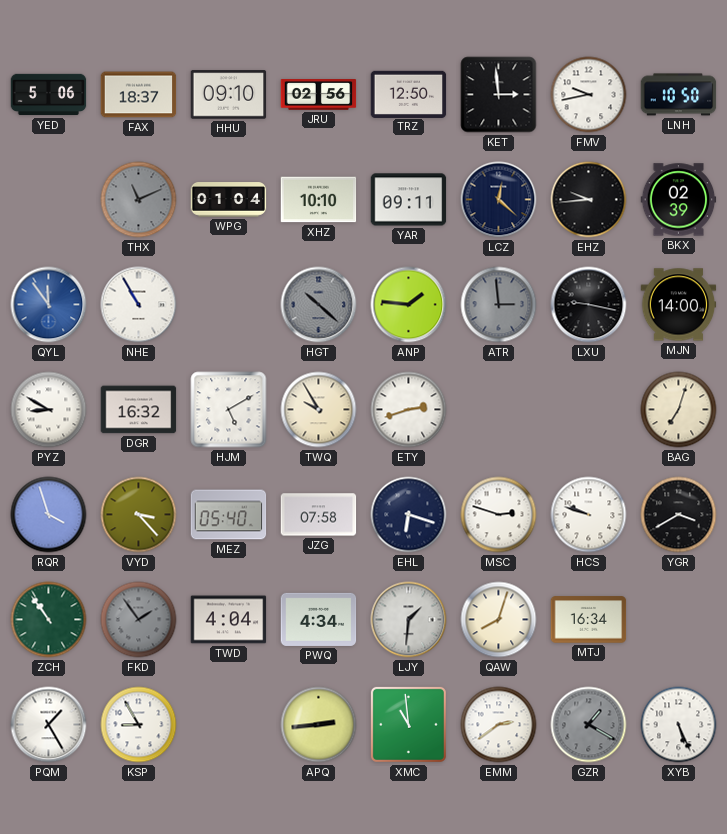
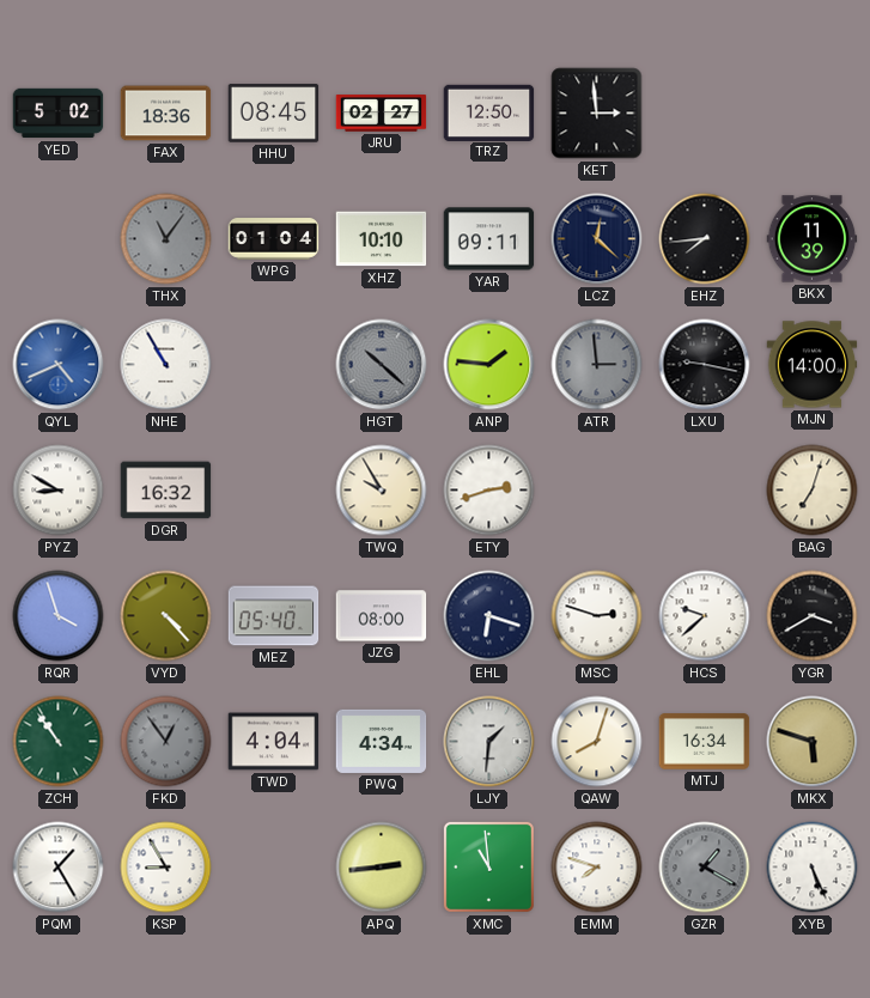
YED: 5:06 -> 5:02
FAX: 18:37 -> 18:36
HHU: 09:10 -> 08:45
JRU: 02:56 -> 02:27
FMV: 9:43 -> none
LNH: 10:50 -> none
THX: 11:11 -> 11:06
EHZ: 9:44 -> 7:44
BKX: 02:39 -> 11:39
QYL: 11:54 -> 4:41
HJM: 5:10 -> none
VYD: 3:23 -> 4:23
JZG: 07:58 -> 08:00
HCS: 9:48 -> 9:38
FKD: 1:54 -> 12:54
MKX: none -> 5:48
EMM: 2:39 -> 7:48
